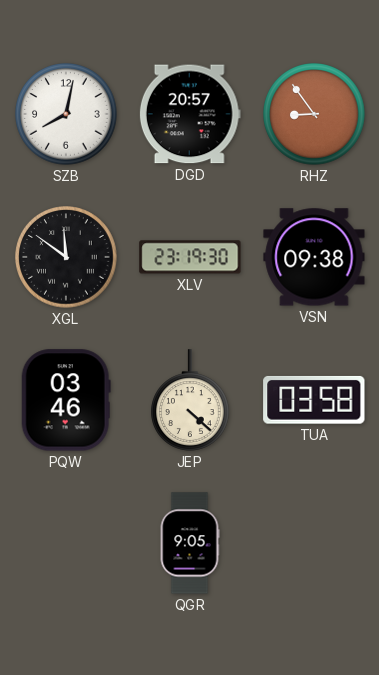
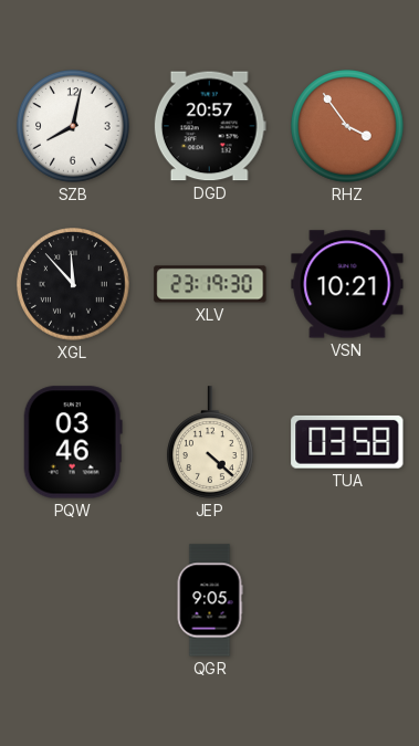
RHZ: 8:54 -> 3:54
XGL: 11:51 -> 11:53
VSN: 09:38 -> 10:21
